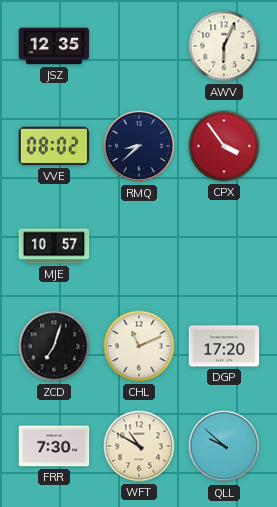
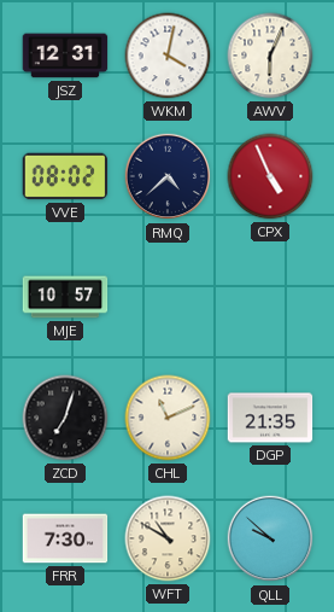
JSZ: 12:35 -> 12:31
WKM: none -> 4:02
RMQ: 8:38 -> 4:38
CPX: 3:54 -> 4:56
DGP: 17:20 -> 21:35
